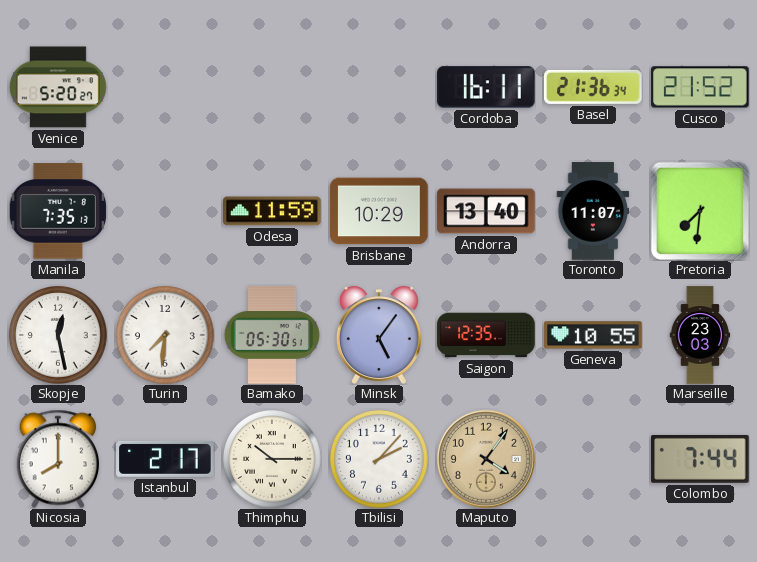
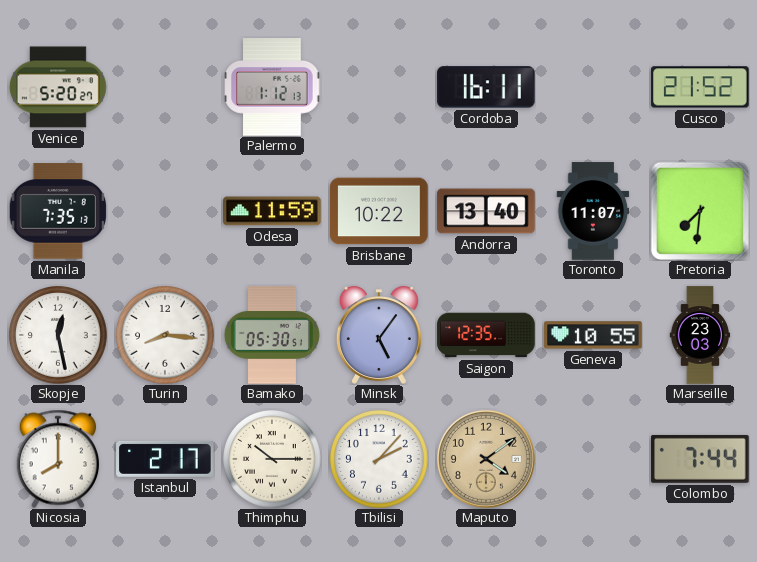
Palermo: none -> 1:12
Basel: 21:36 -> none
Brisbane: 10:29 -> 10:22
Turin: 7:31 -> 8:16
Maputo: 4:06 -> 4:09
